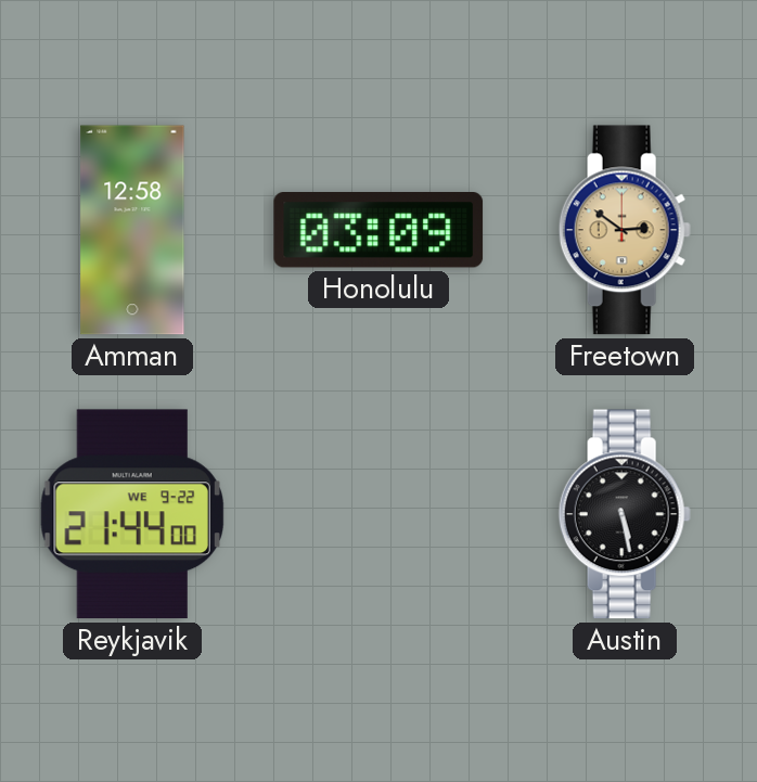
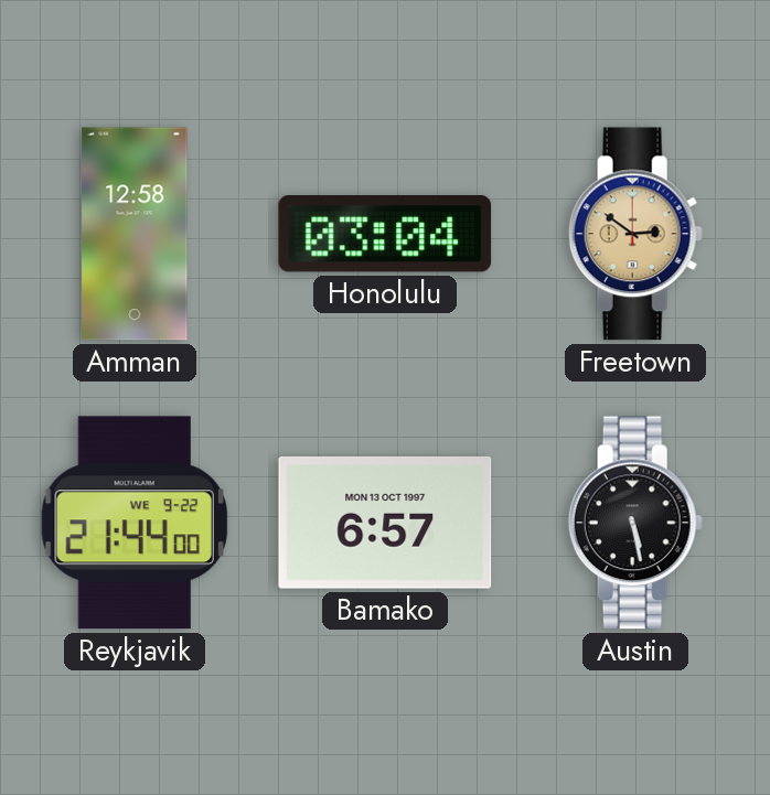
Honolulu: 03:09 -> 03:04
Bamako: none -> 6:57
